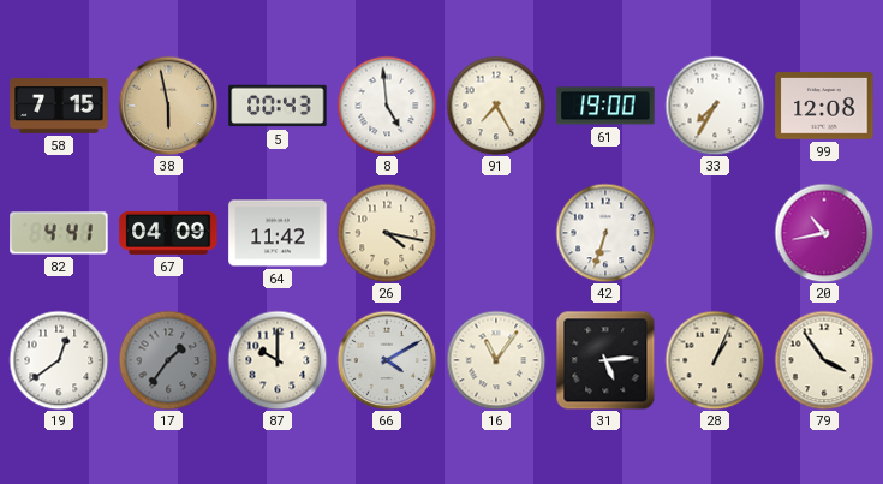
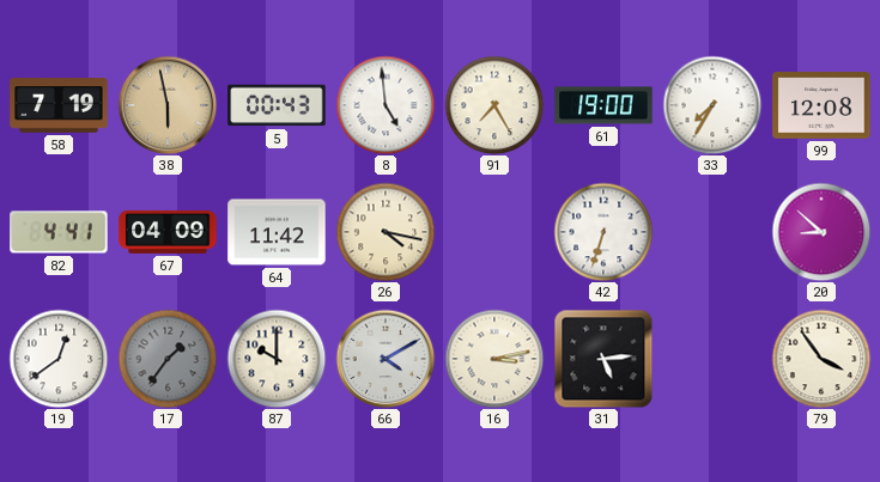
58: 7:15 -> 7:19
20: 10:43 -> 8:52
16: 11:06 -> 3:13
28: 1:04 -> none
